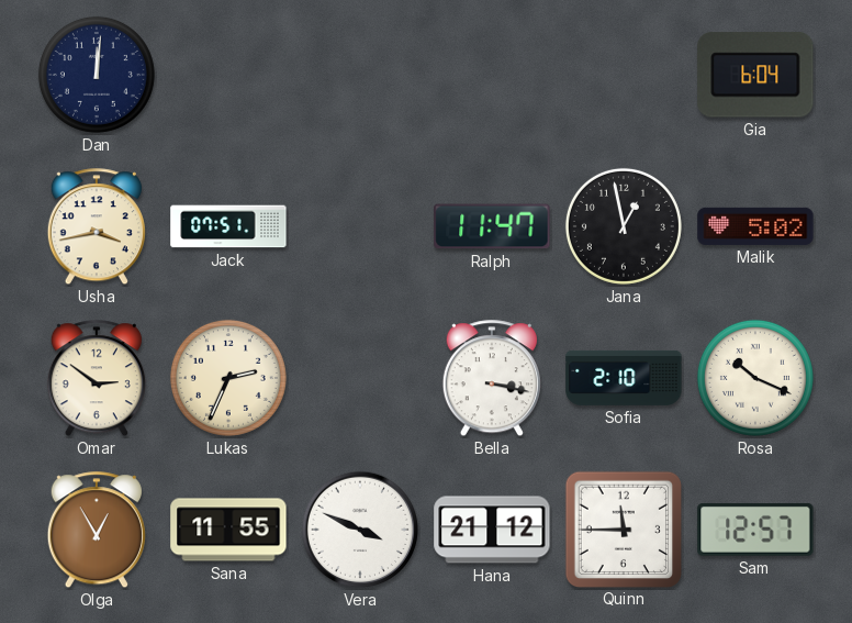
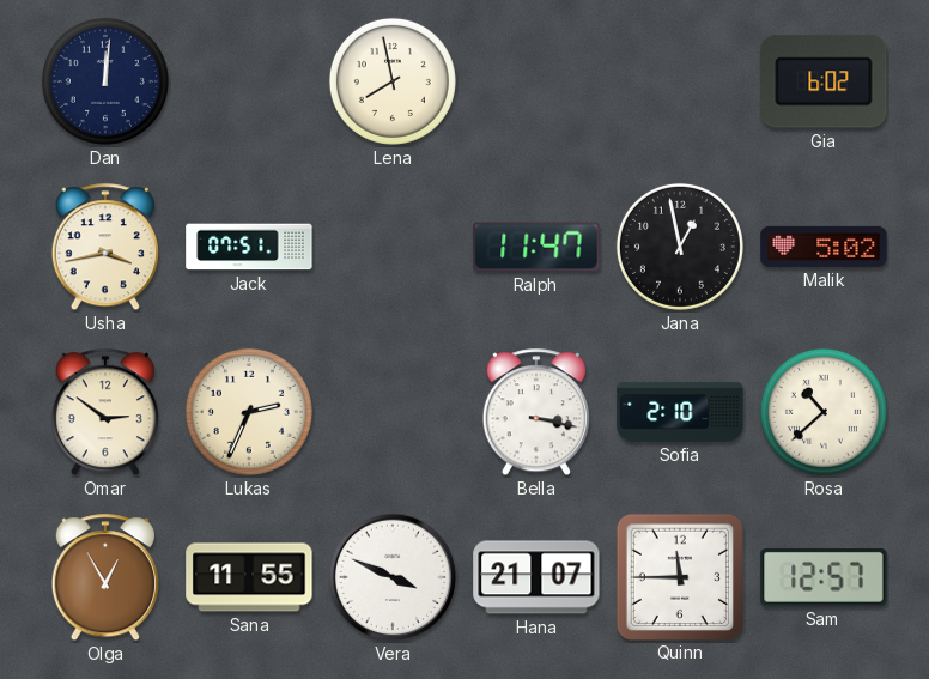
Lena: none -> 7:58
Gia: 6:04 -> 6:02
Rosa: 10:19 -> 10:38
Hana: 21:12 -> 21:07
